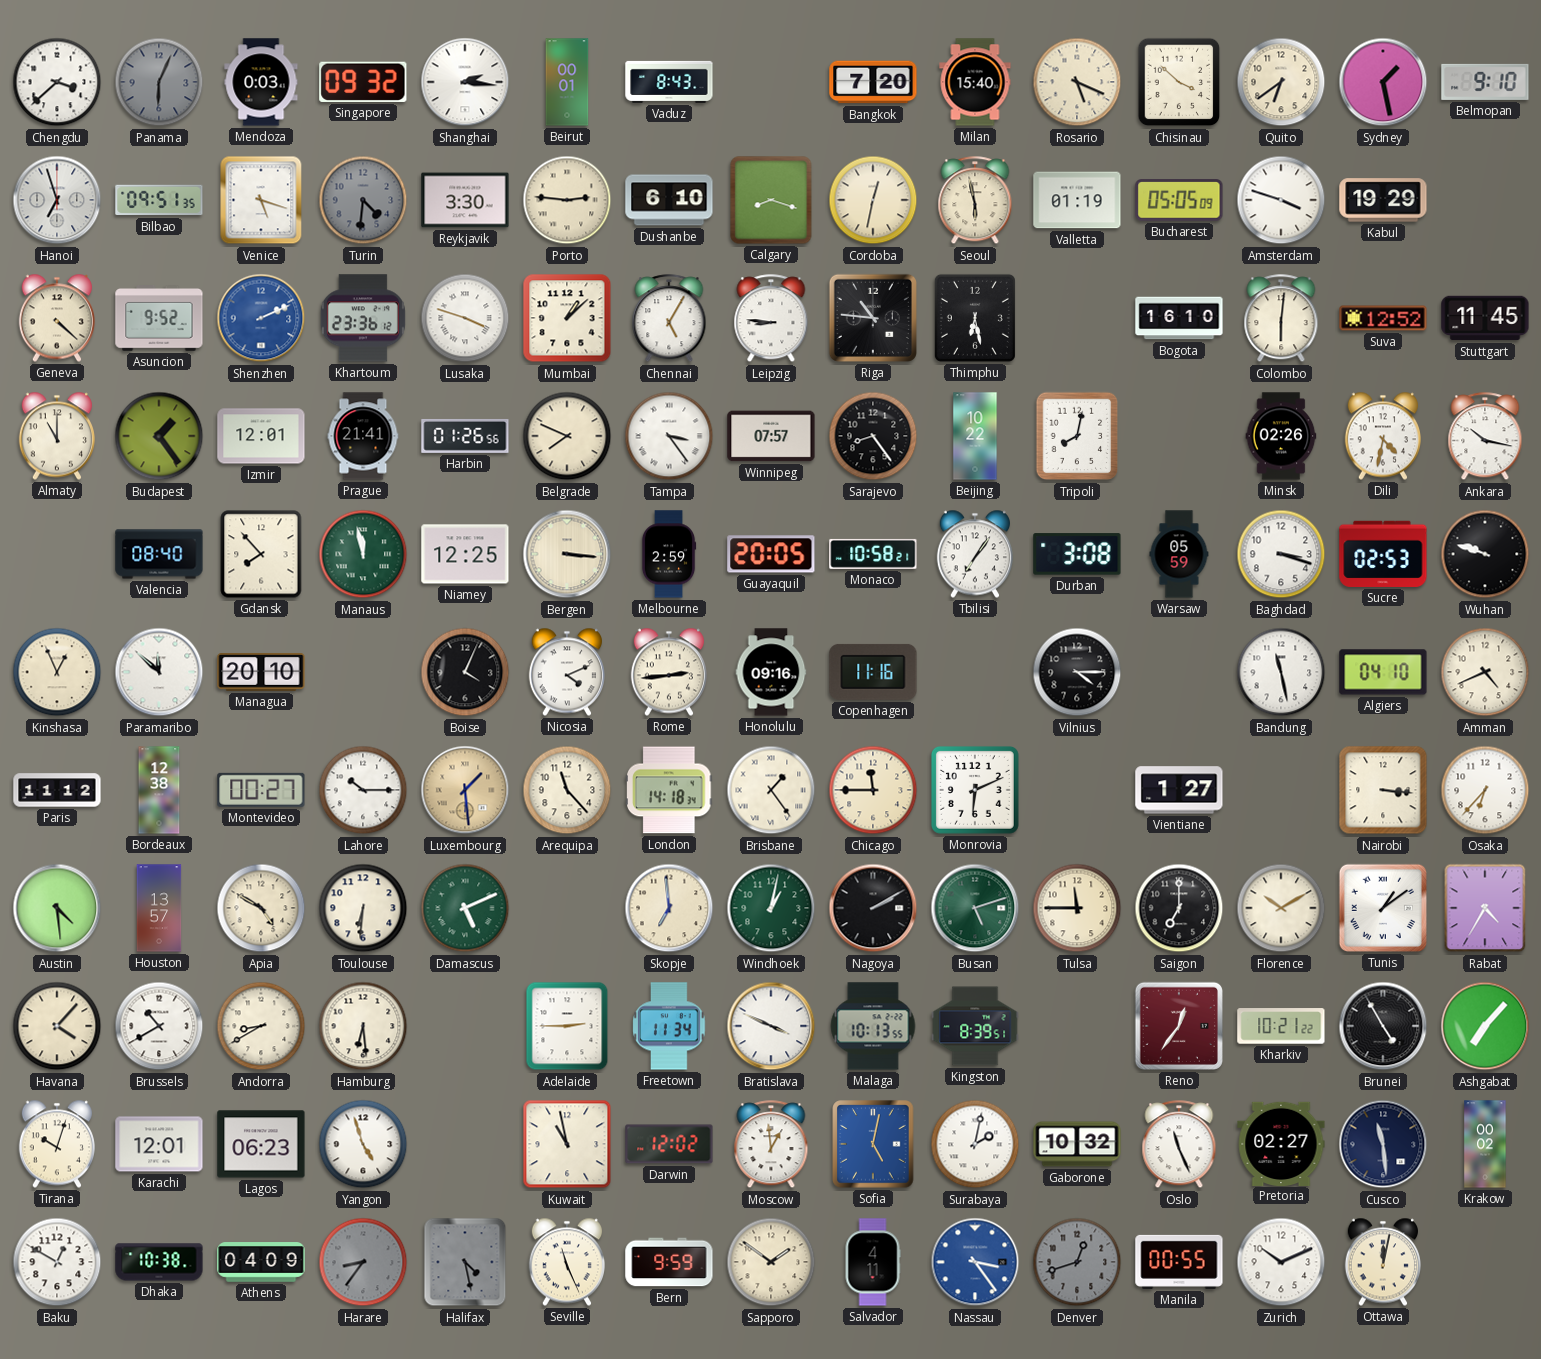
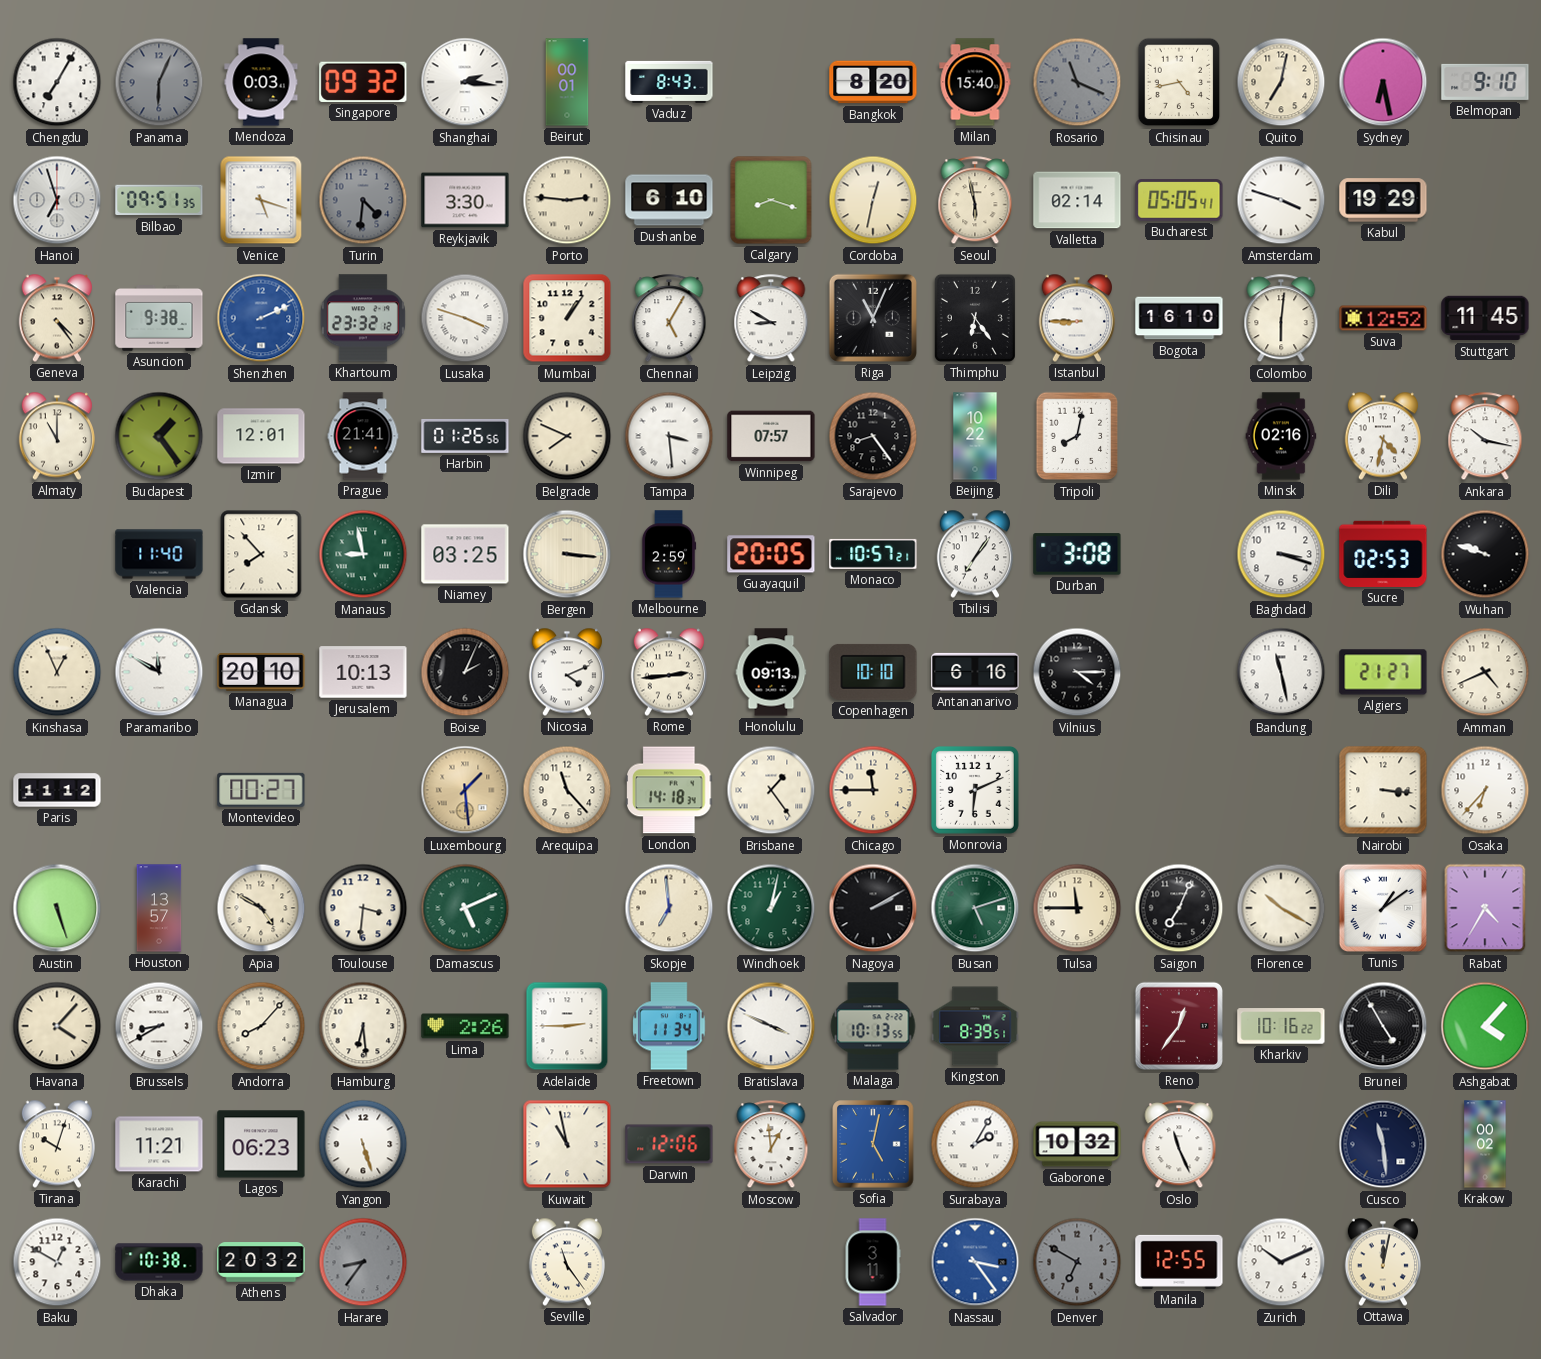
Chengdu: 3:38 -> 7:05
Bangkok: 7:20 -> 8:20
Rosario: 5:19 -> 11:19
Rosario dial: cream -> grey
Chisinau: 3:52 -> 4:43
Quito: 6:39 -> 7:02
Sydney: 1:28 -> 6:28
Valletta: 01:19 -> 02:14
Bucharest: 05:05:09 -> 05:05:41
Geneva: 4:22 -> 4:24
Asuncion: 9:52 -> 9:38
Khartoum: 23:36 -> 23:32
Mumbai: 1:08 -> 1:06
Leipzig: 8:46 -> 8:50
Riga: 10:46 -> 11:04
Thimphu: 6:28 -> 6:24
Istanbul: none -> 8:45
Tampa: 3:24 -> 3:29
Minsk: 02:26 -> 02:16
Valencia: 08:40 -> 11:40
Manaus: 11:58 -> 8:58
Niamey: 12:25 -> 03:25
Monaco: 10:58 -> 10:57
Warsaw: 05:59 -> none
Paramaribo: 11:52 -> 11:50
Jerusalem: none -> 10:13
Boise: 4:04 -> 2:04
Honolulu: 09:16 -> 09:13
Copenhagen: 11:16 -> 10:10
Antananarivo: none -> 6:16
Algiers: 04:10 -> 21:27
Bordeaux: 12:38 -> none
Lahore: 10:15 -> none
Vientiane: 1:27 -> none
Austin: 4:29 -> 5:27
Toulouse: 6:31 -> 3:31
Saigon: 7:00 -> 7:04
Florence: 10:10 -> 10:20
Brussels: 10:40 -> 8:40
Andorra: 8:40 -> 8:07
Lima: none -> 2:26
Kharkiv: 10:21 -> 10:16
Ashgabat: 7:07 -> 4:07
Karachi: 12:01 -> 11:21
Yangon: 4:57 -> 5:27
Darwin: 12:02 -> 12:06
Surabaya: 2:02 -> 2:05
Pretoria: 02:27 -> none
Athens: 04:09 -> 20:32
Halifax: 4:28 -> none
Seville: 11:26 -> 11:24
Bern: 9:59 -> none
Sapporo: 1:51 -> none
Salvador: 4:11 -> 3:11
Denver: 12:42 -> 6:50
Manila: 00:55 -> 12:55
